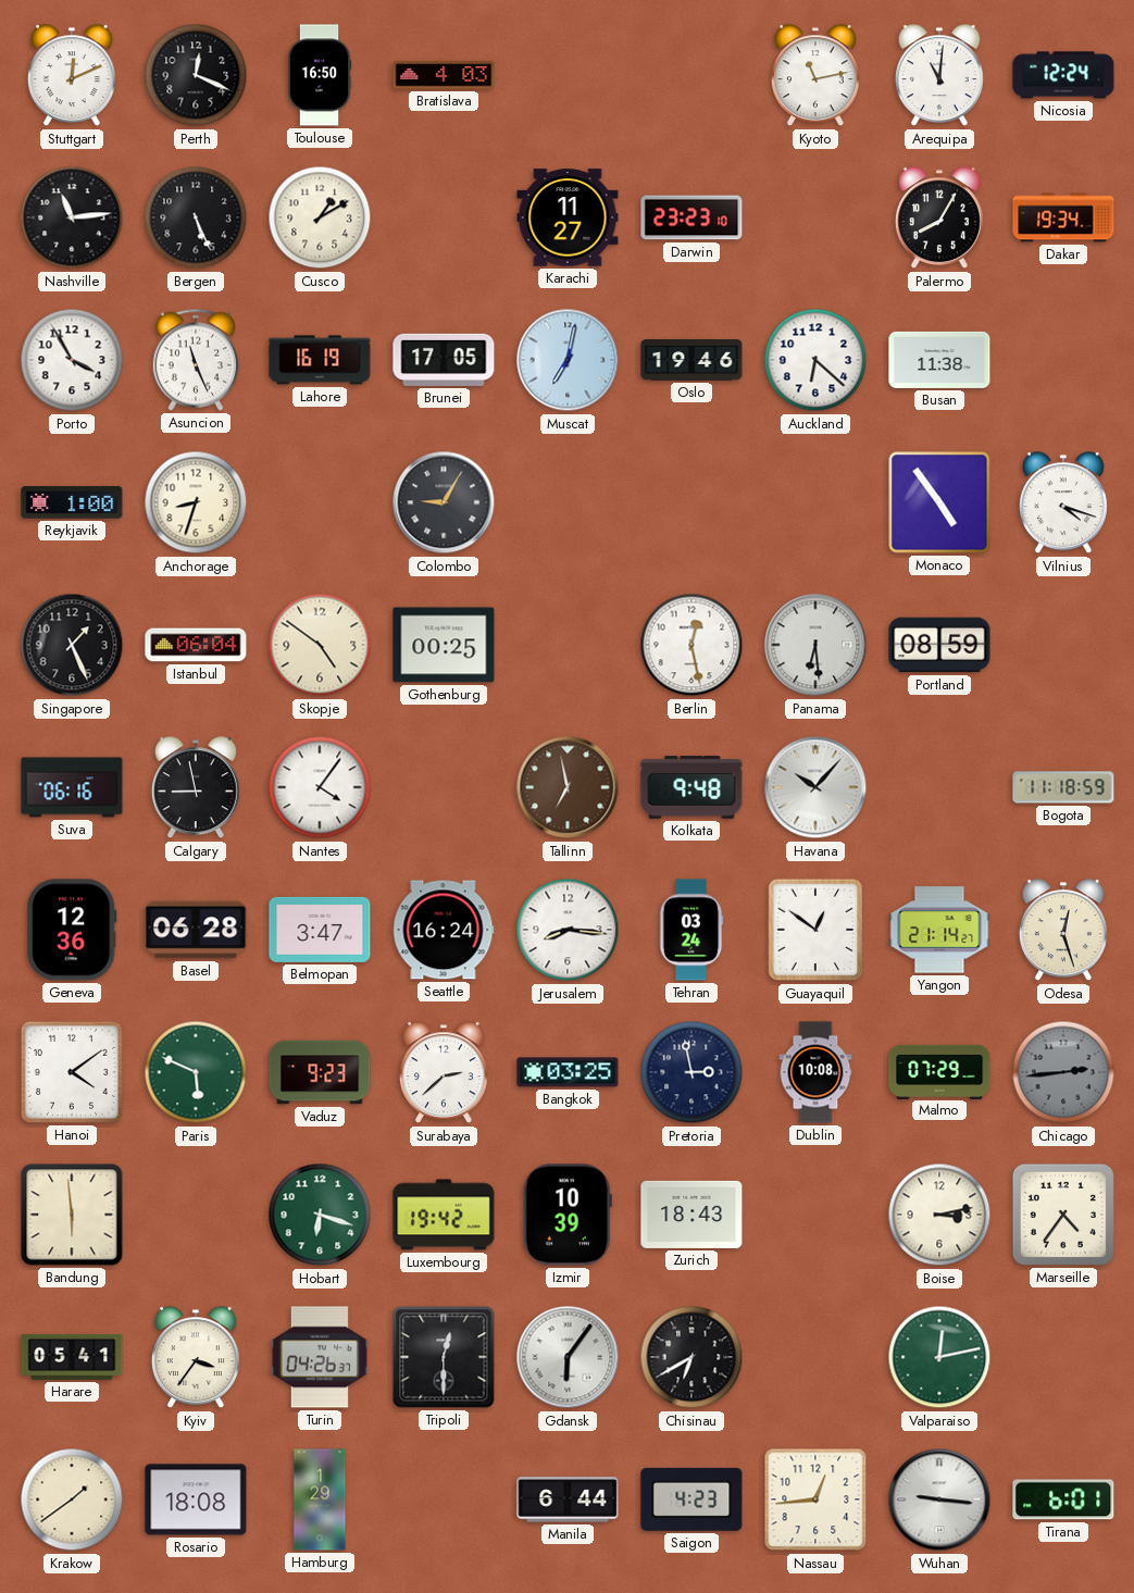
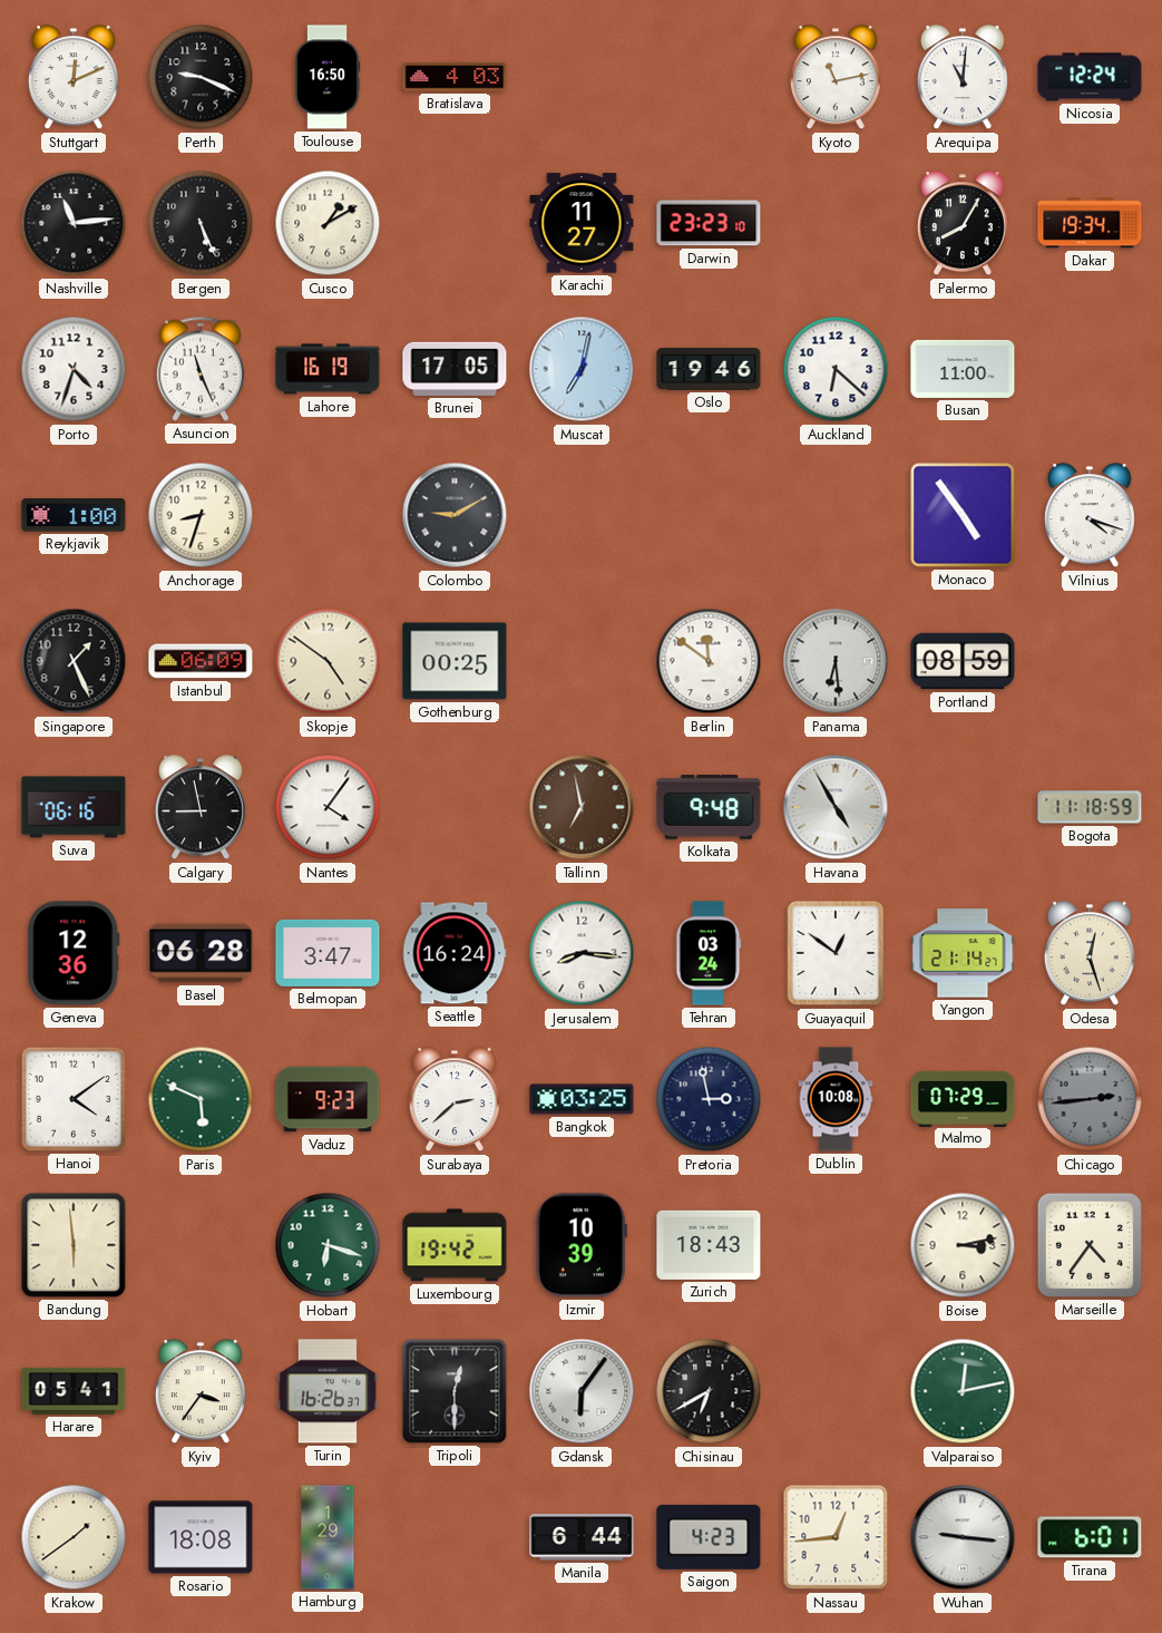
Perth: 12:19 -> 9:19
Porto: 3:55 -> 4:33
Busan: 11:38 -> 11:00
Colombo: 9:05 -> 9:10
Istanbul: 06:04 -> 06:09
Berlin: 12:28 -> 11:51
Havana: 10:07 -> 4:55
Turin: 04:26 -> 16:26
